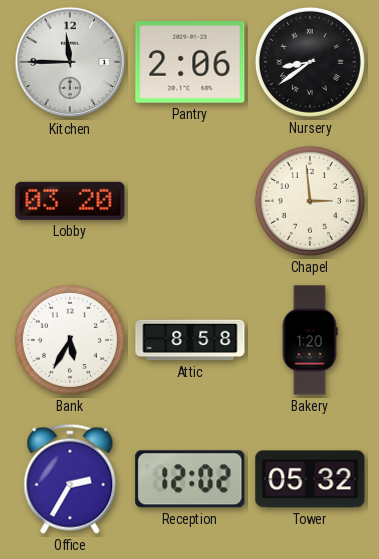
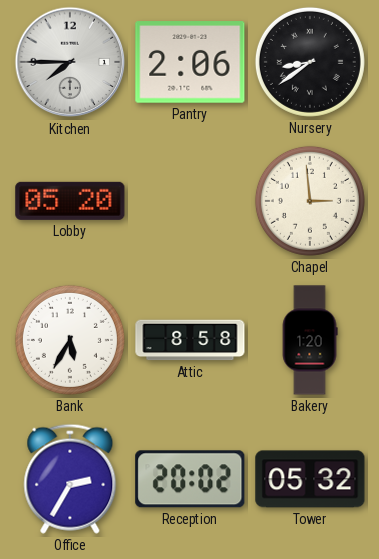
Kitchen: 11:45 -> 7:45
Lobby: 03:20 -> 05:20
Reception: 12:02 -> 20:02
